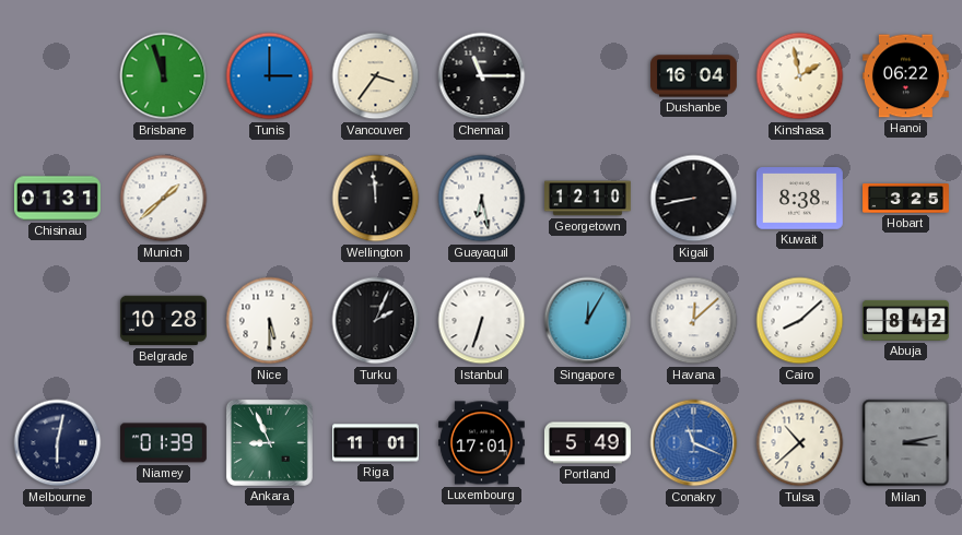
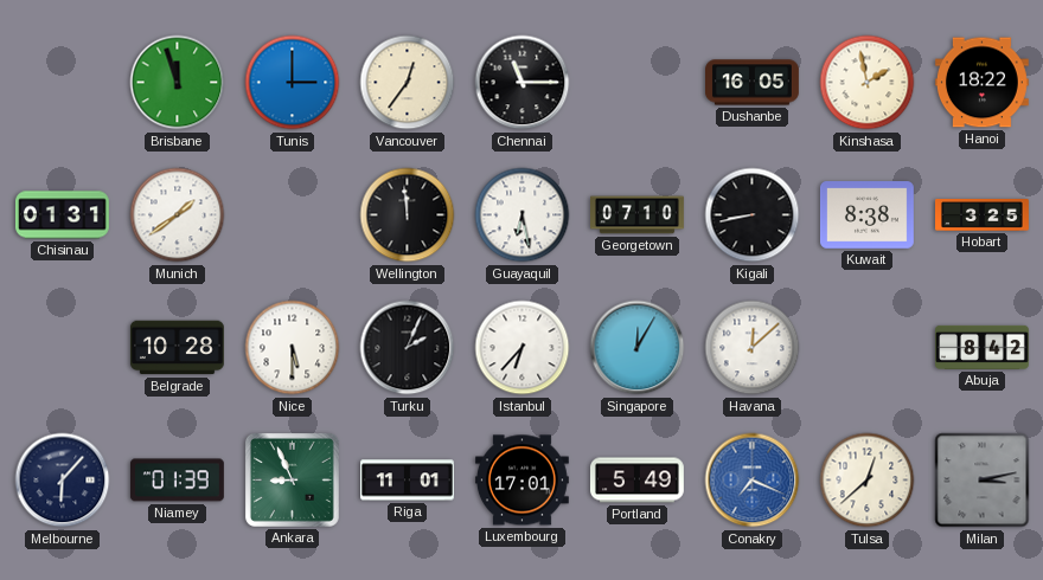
Vancouver: 3:36 -> 12:36
Dushanbe: 16:04 -> 16:05
Hanoi: 06:22 -> 18:22
Munich: 1:38 -> 1:39
Georgetown: 12:10 -> 07:10
Istanbul: 6:33 -> 6:37
Cairo: 8:08 -> none
Melbourne: 6:02 -> 6:07
Conakry: 11:19 -> 7:19
Tulsa: 10:38 -> 12:38
